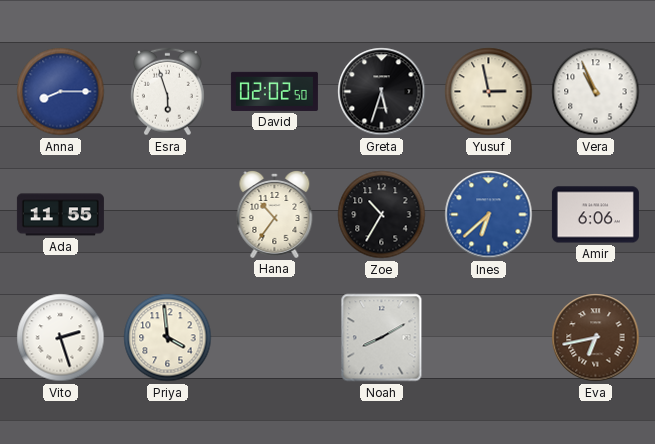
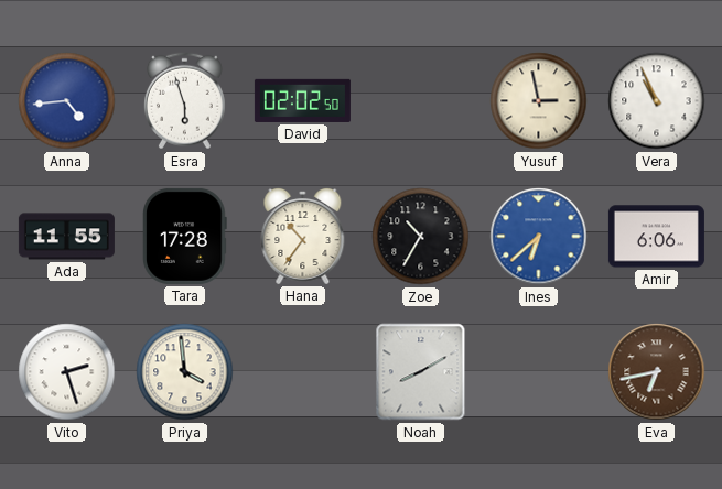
Anna: 8:15 -> 4:44
Greta: 5:33 -> none
Tara: none -> 17:28
